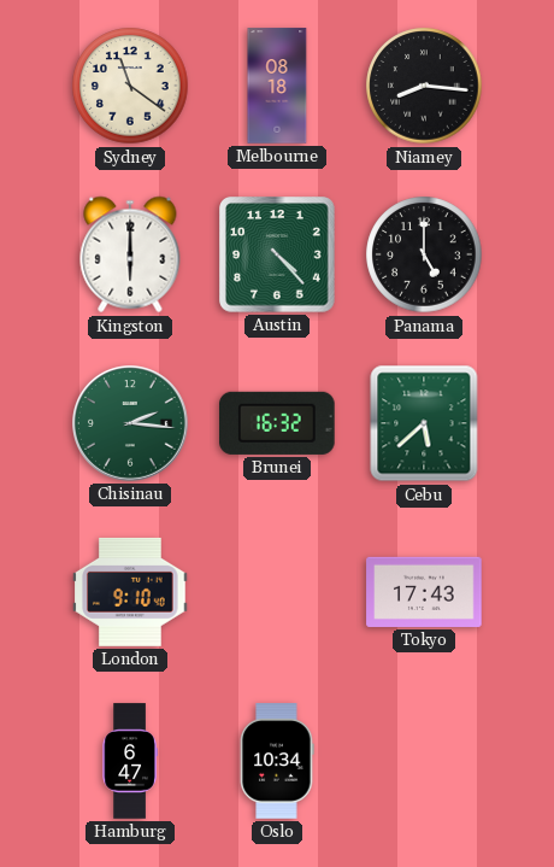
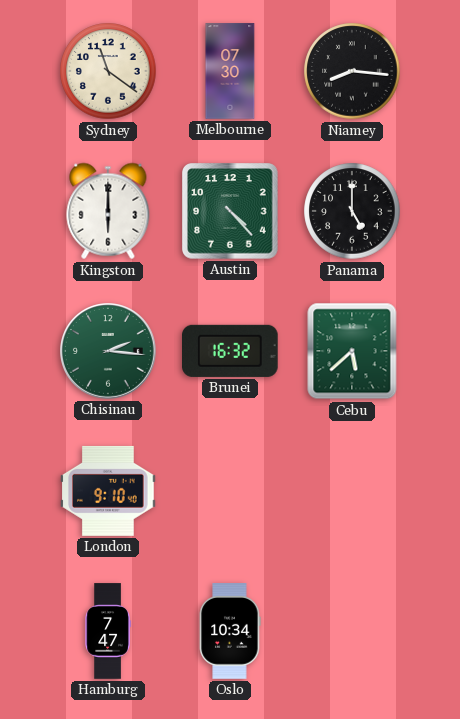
Melbourne: 08:18 -> 07:30
Tokyo: 17:43 -> none
Hamburg: 6:47 -> 7:47
